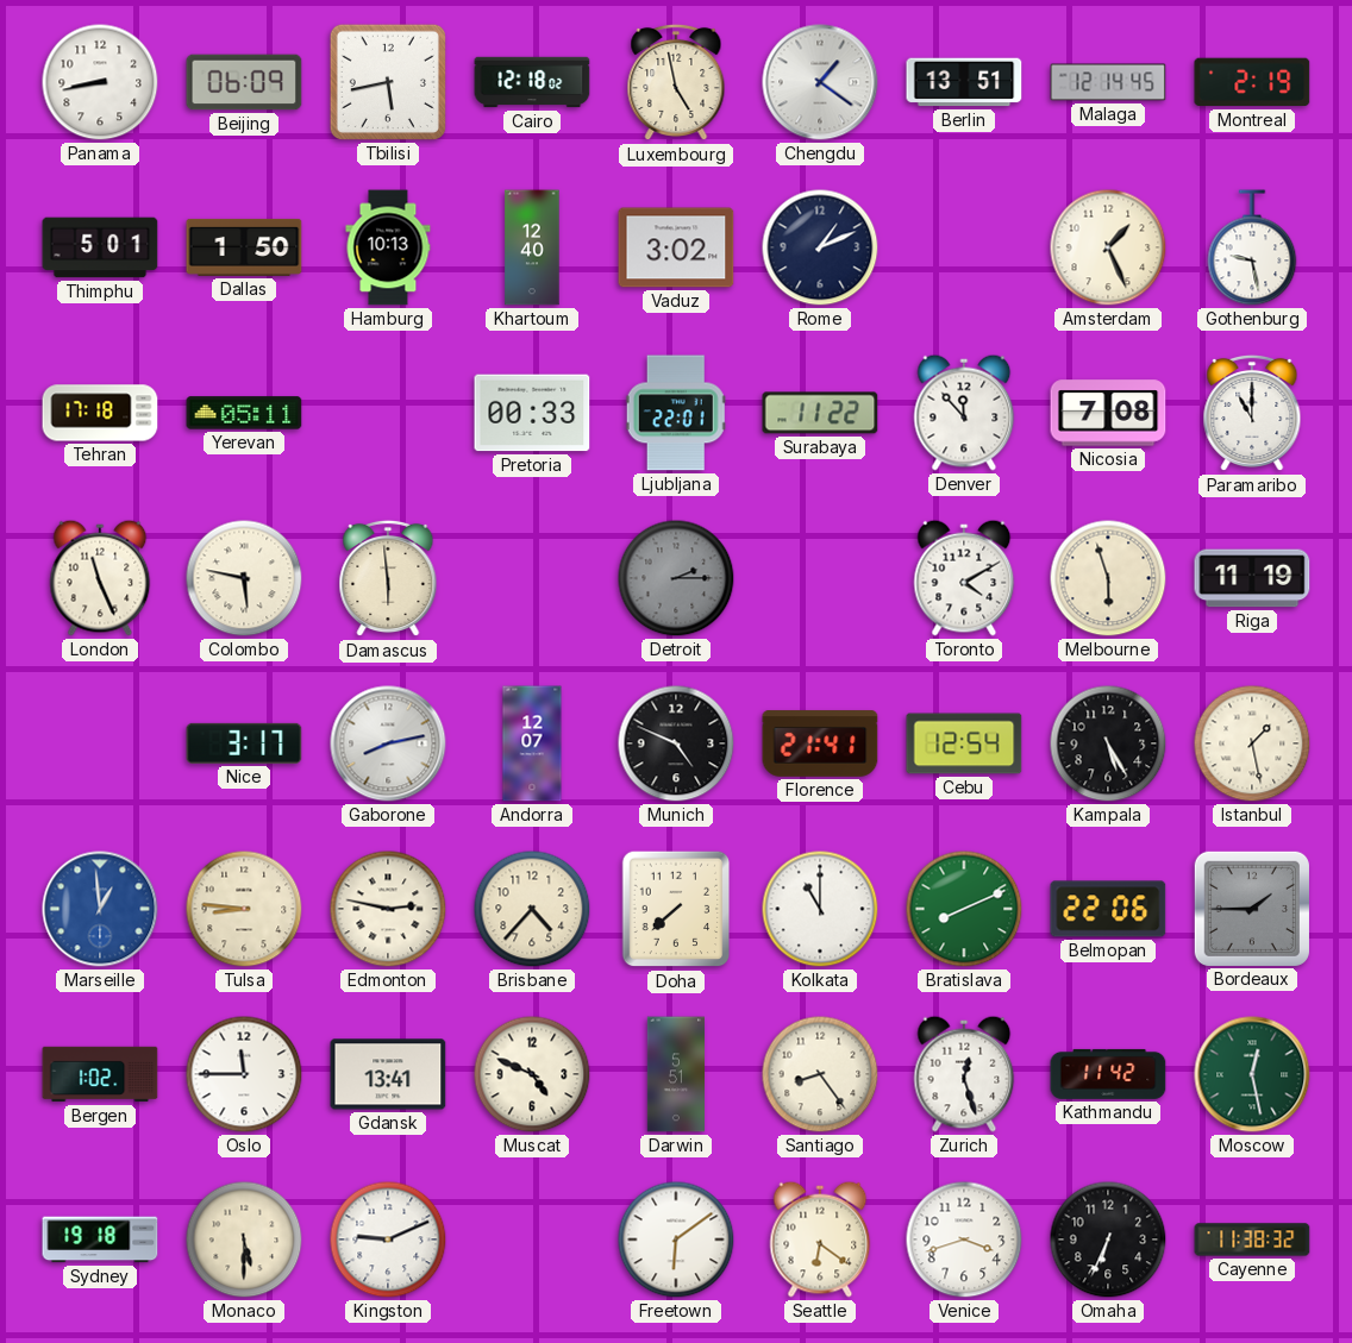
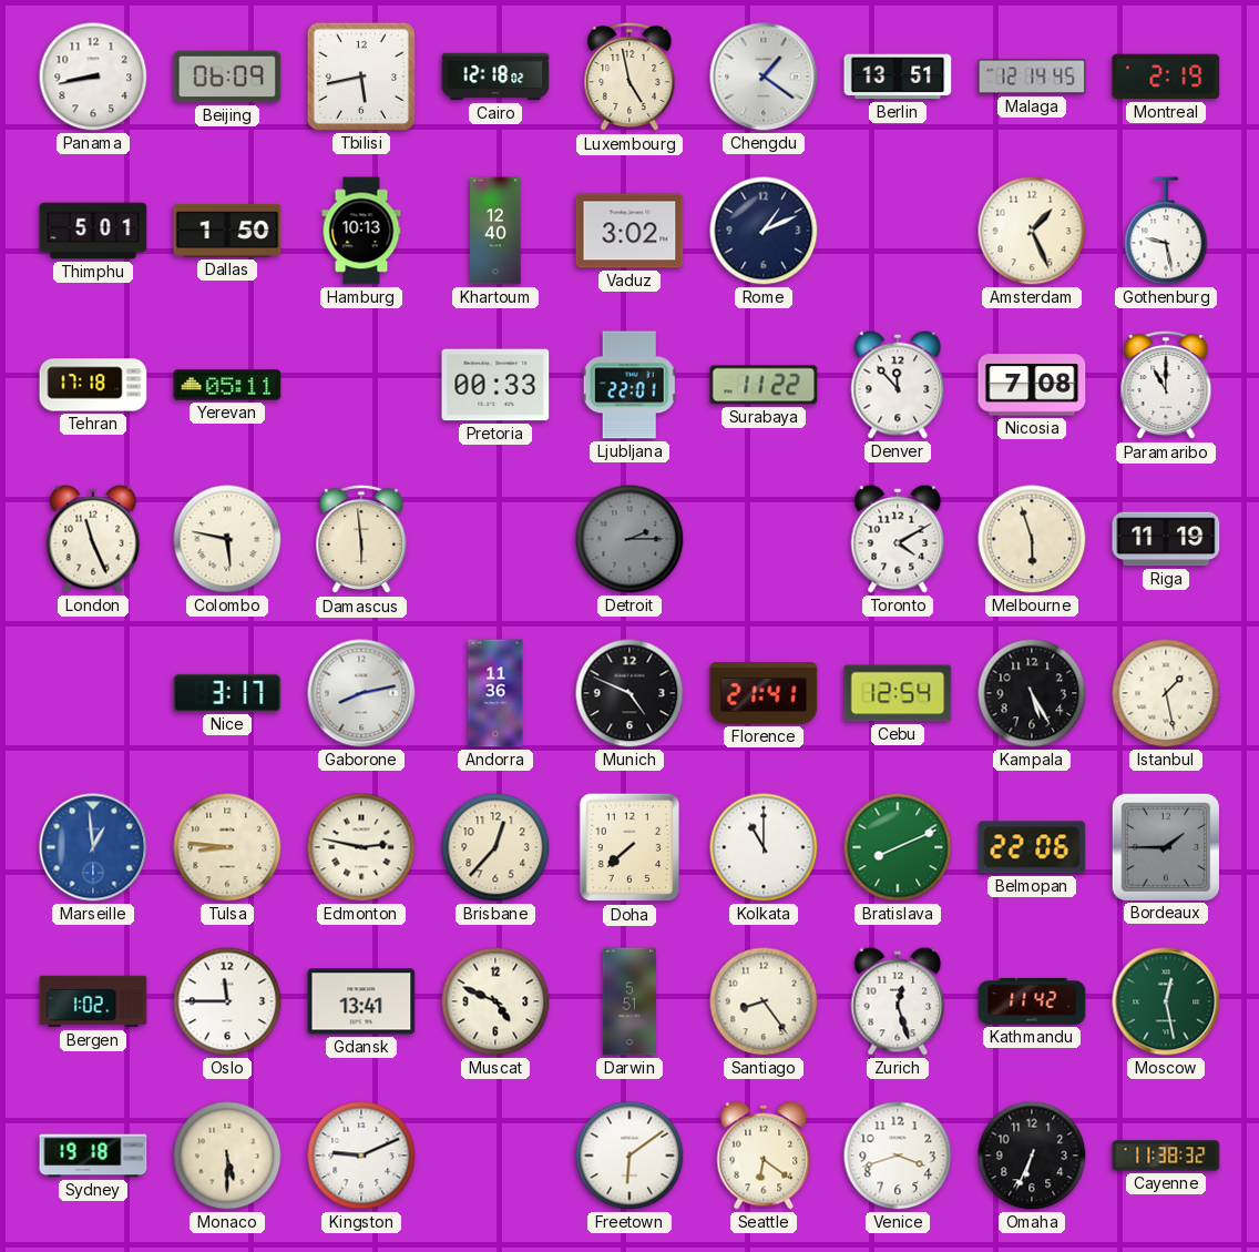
Andorra: 12:07 -> 11:36
Brisbane: 4:37 -> 12:37
